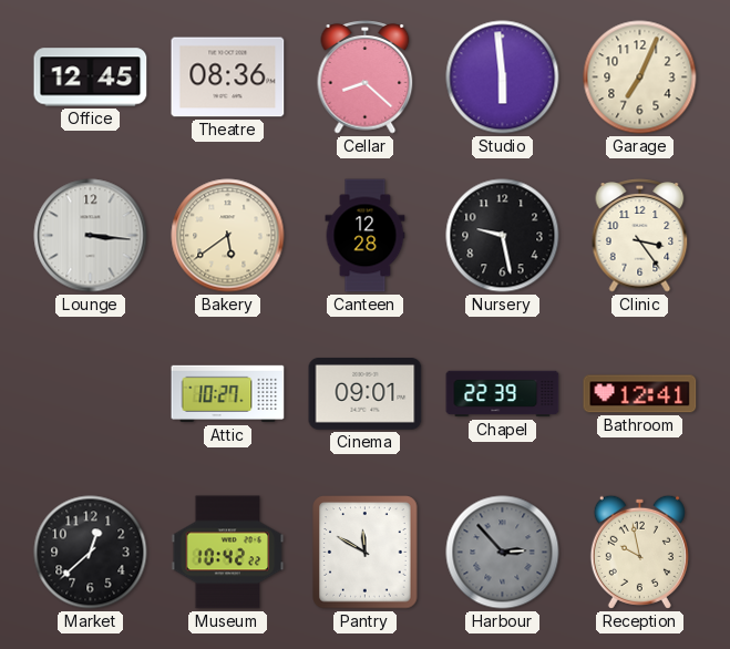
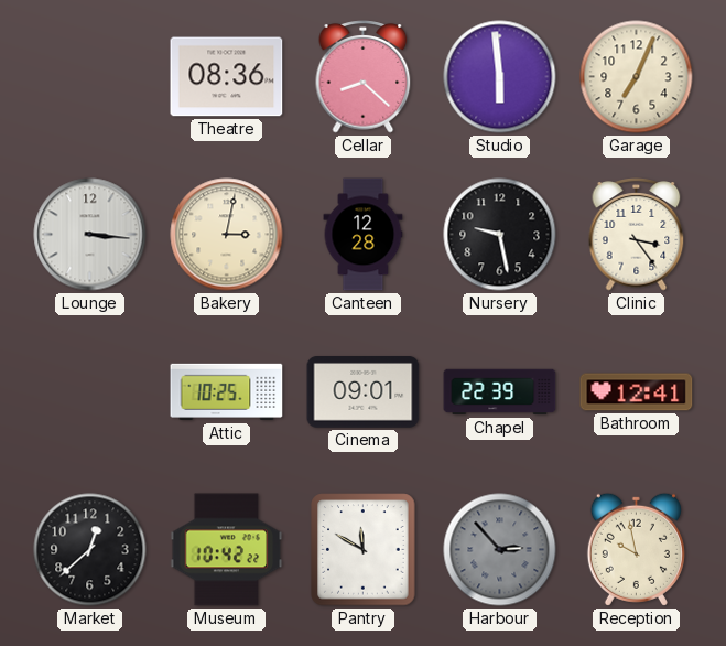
Office: 12:45 -> none
Bakery: 5:39 -> 3:02
Attic: 10:27 -> 10:25
